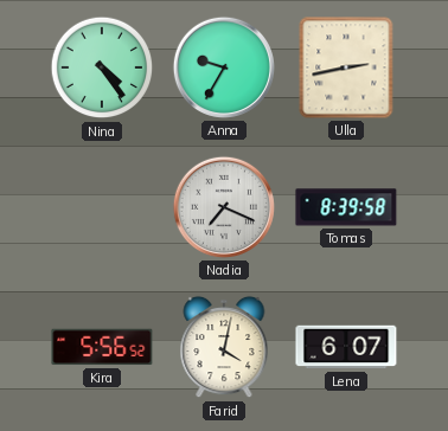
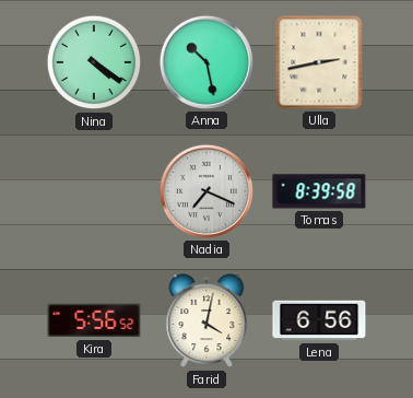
Nina: 4:24 -> 4:21
Anna: 9:35 -> 10:28
Lena: 6:07 -> 6:56
